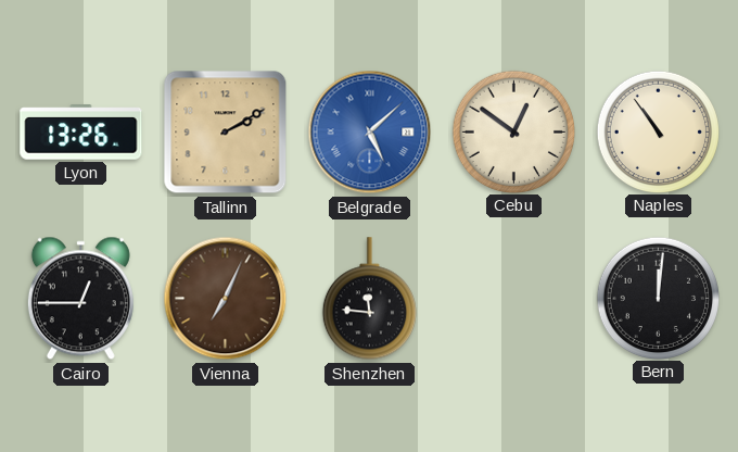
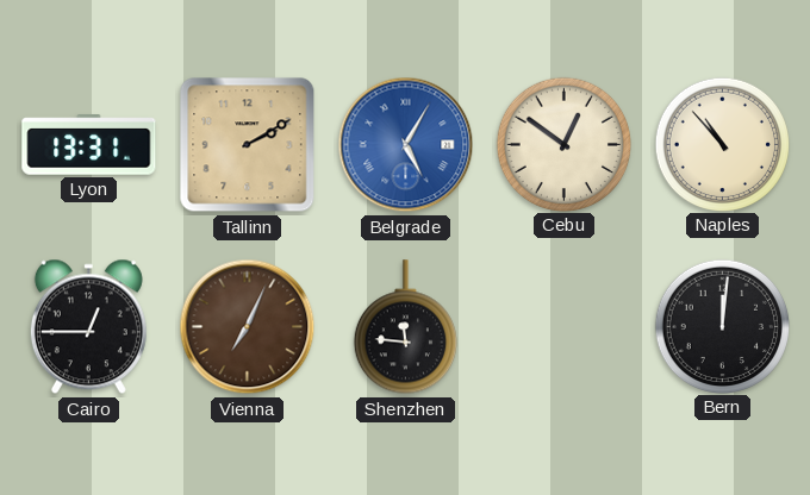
Lyon: 13:26 -> 13:31
Belgrade: 5:08 -> 5:05
Naples: 10:54 -> 10:53
